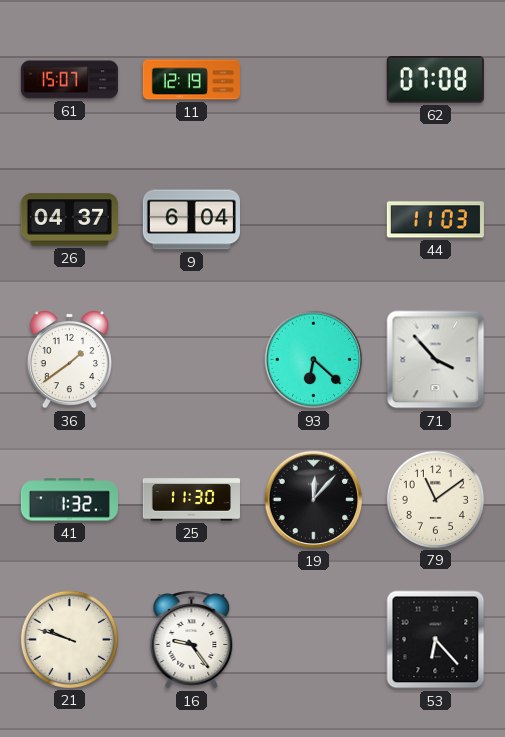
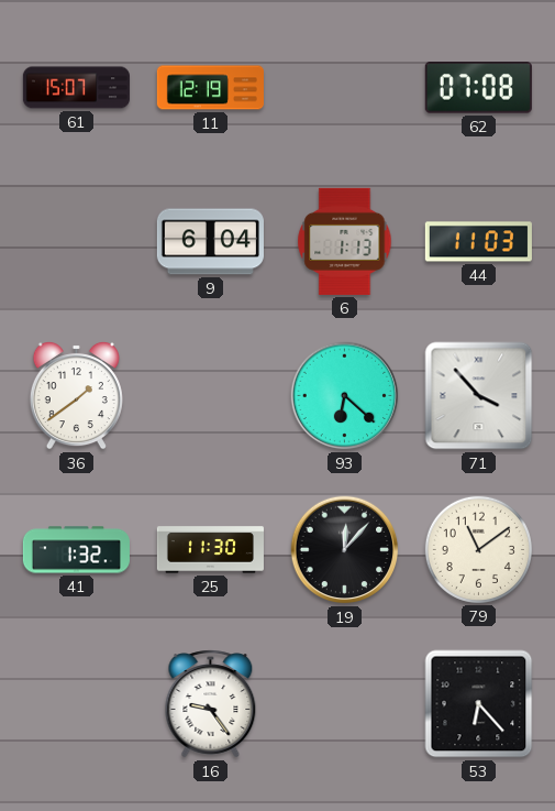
26: 04:37 -> none
6: none -> 1:13
21: 9:48 -> none
